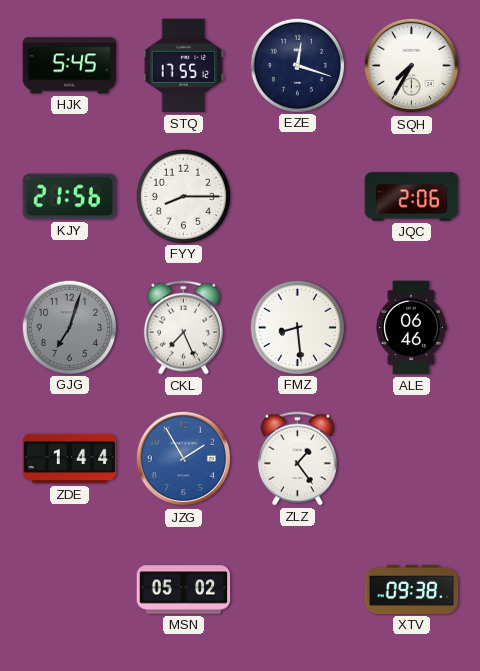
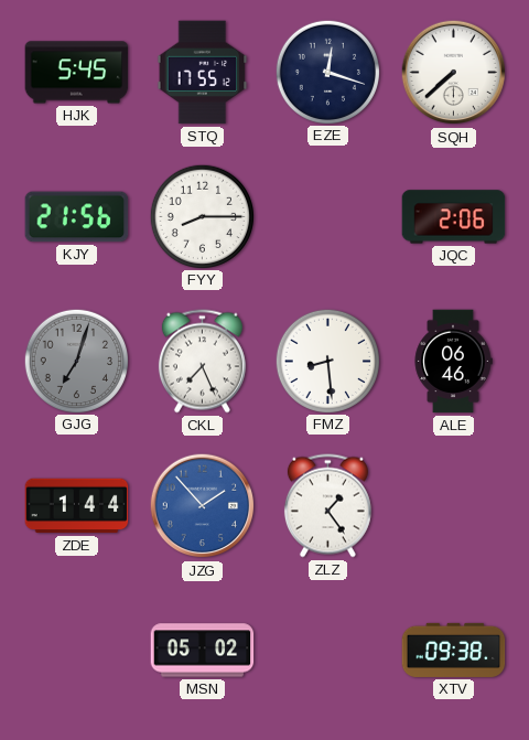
SQH: 7:35 -> 7:38
JZG: 1:55 -> 1:53
